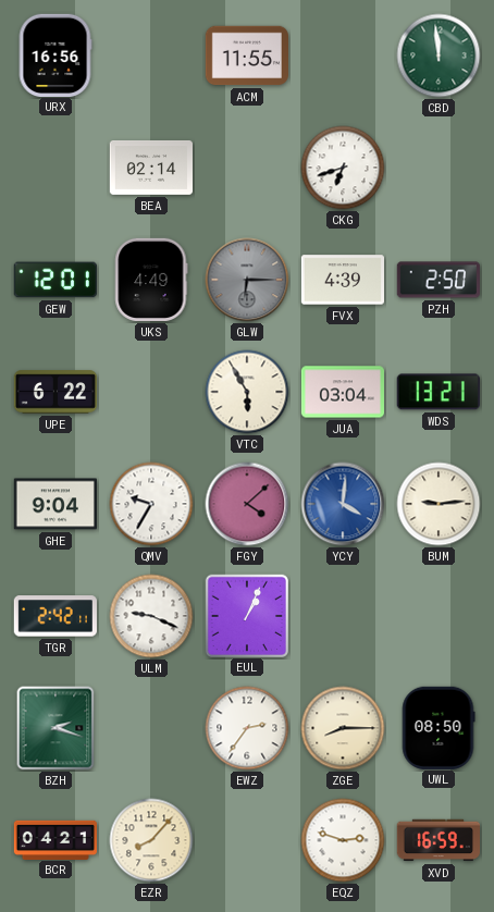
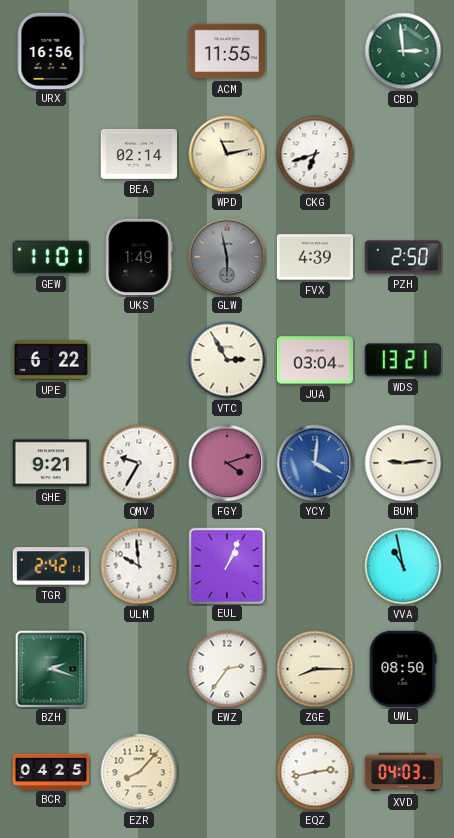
CBD: 11:59 -> 2:59
WPD: none -> 11:13
GEW: 12:01 -> 11:01
UKS: 4:49 -> 1:49
GLW: 6:15 -> 5:58
VTC: 5:55 -> 2:55
GHE: 9:04 -> 9:21
FGY: 4:08 -> 4:12
ULM: 9:19 -> 9:59
VVA: none -> 10:58
BCR: 04:21 -> 04:25
EQZ: 2:48 -> 2:43
XVD: 16:59 -> 04:03
